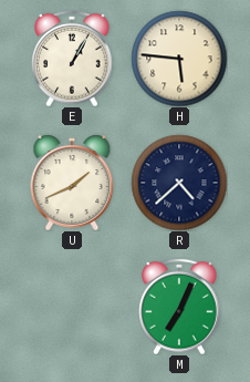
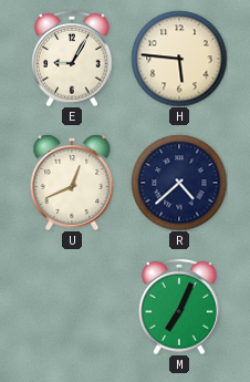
E: 1:05 -> 9:05
U: 1:41 -> 12:41
